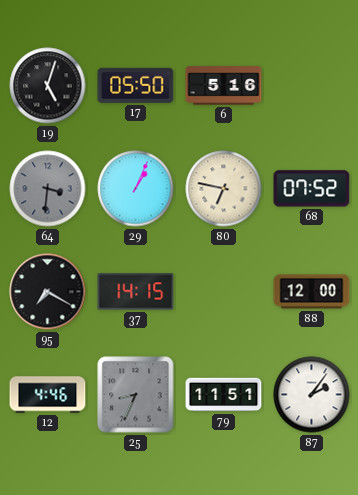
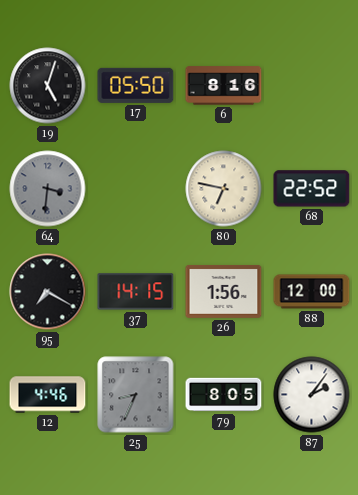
6: 5:16 -> 8:16
29: 1:04 -> none
68: 07:52 -> 22:52
26: none -> 1:56
79: 11:51 -> 8:05
